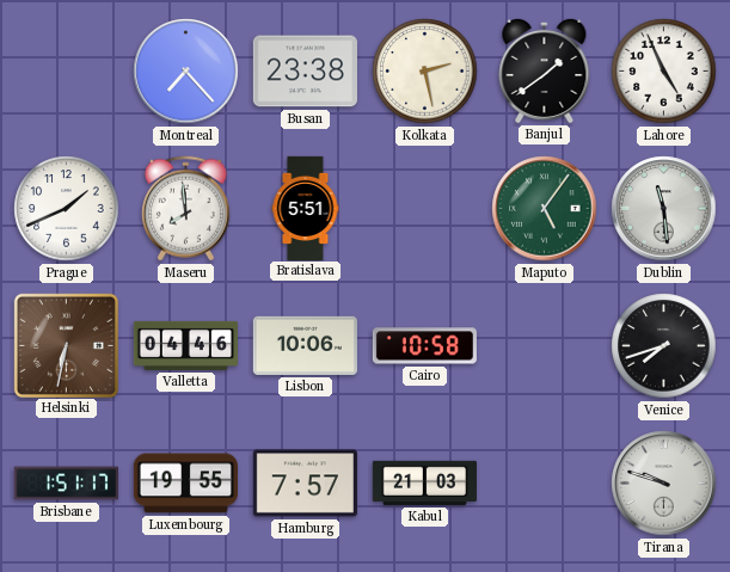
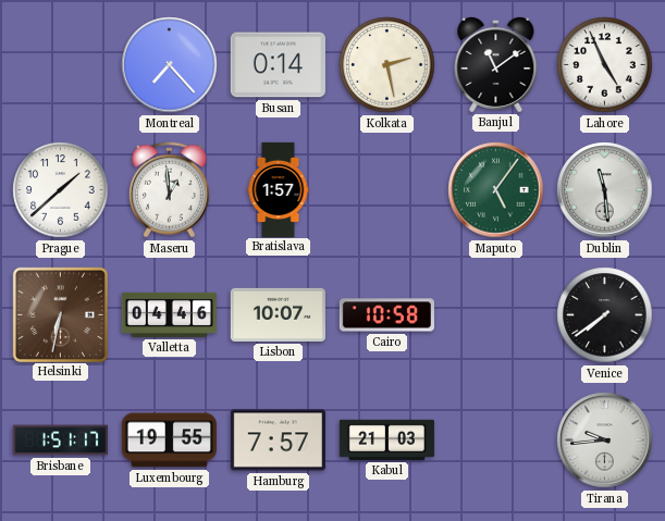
Busan: 23:38 -> 0:14
Banjul: 1:39 -> 11:09
Prague: 1:41 -> 1:38
Maseru: 7:59 -> 12:59
Bratislava: 5:51 -> 1:57
Lisbon: 10:06 -> 10:07
Venice: 7:42 -> 7:39
Tirana: 9:48 -> 9:44
